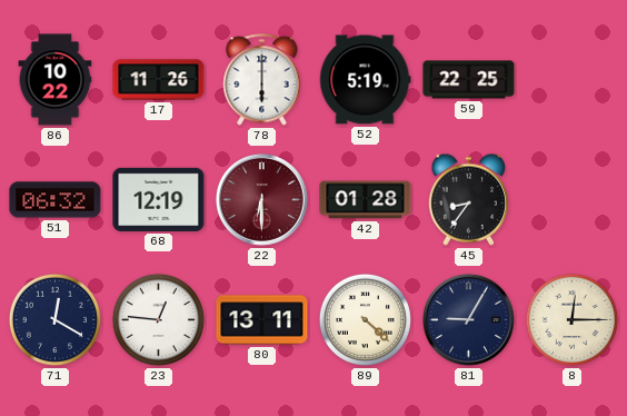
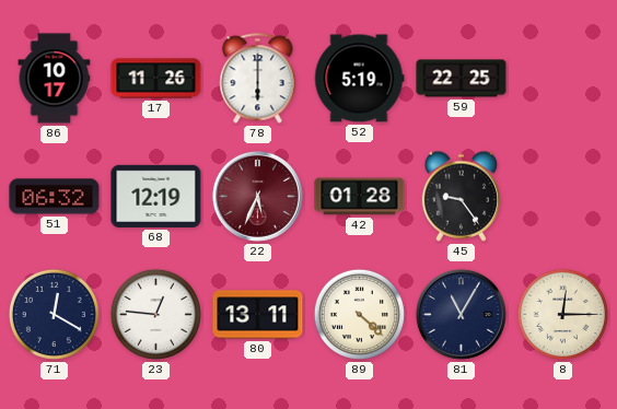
86: 10:22 -> 10:17
22: 6:30 -> 5:34
45: 8:36 -> 9:24
81: 9:05 -> 11:05
